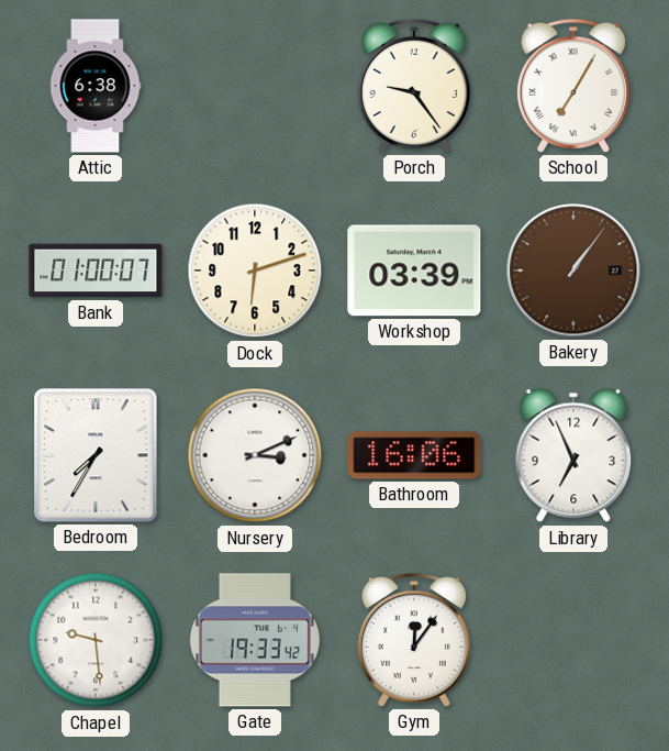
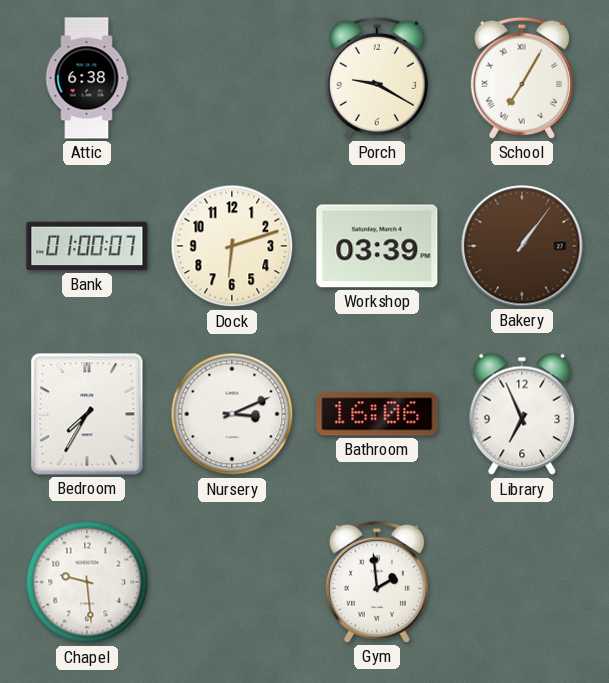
Porch: 9:24 -> 9:20
Gate: 19:33 -> none
Gym: 12:06 -> 1:59
